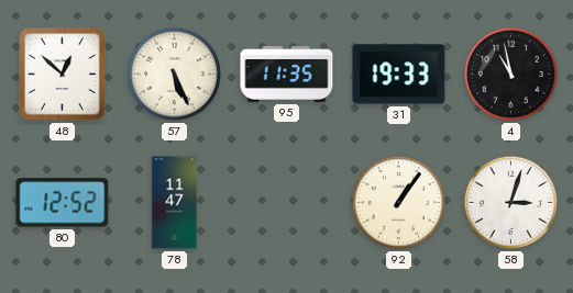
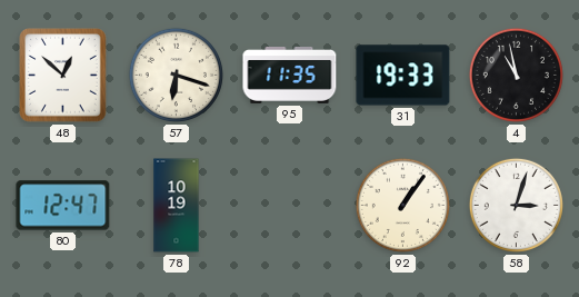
57: 5:26 -> 6:18
80: 12:52 -> 12:47
78: 11:47 -> 10:19
